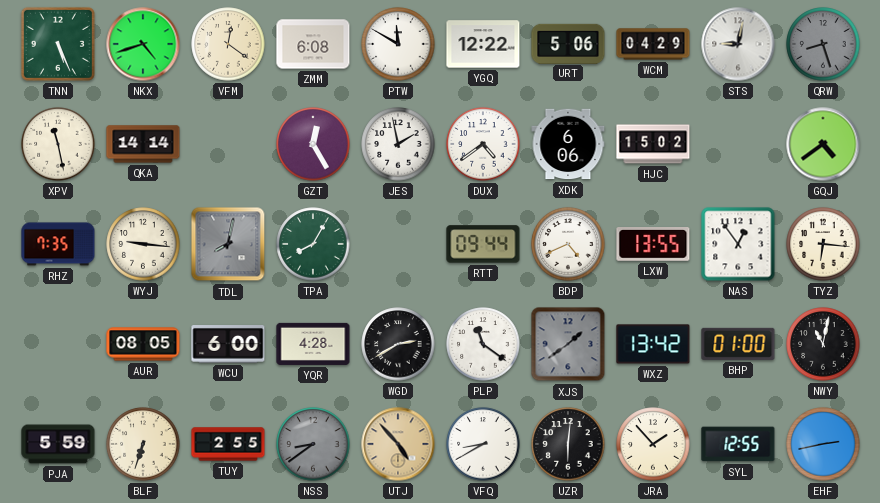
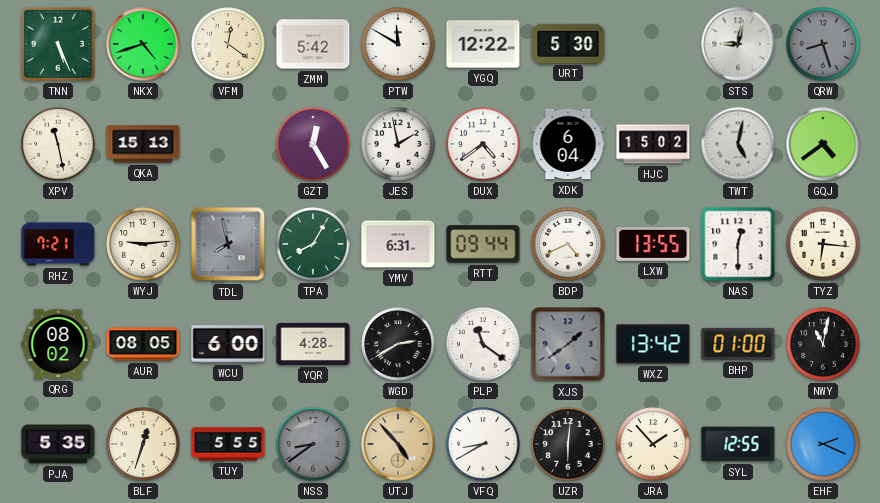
ZMM: 6:08 -> 5:42
URT: 5:06 -> 5:30
WCM: 04:29 -> none
QKA: 14:14 -> 15:13
XDK: 6:06 -> 6:04
TWT: none -> 5:02
RHZ: 7:35 -> 7:21
WYJ: 9:16 -> 9:14
TDL: 8:02 -> 7:58
YMV: none -> 6:31
NAS: 12:54 -> 12:30
QRG: none -> 08:02
PJA: 5:59 -> 5:35
BLF: 6:33 -> 12:33
TUY: 2:55 -> 5:55
EHF: 2:43 -> 2:19
